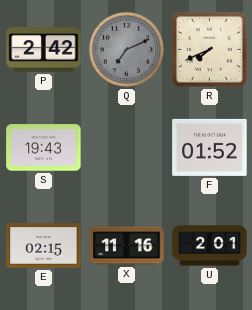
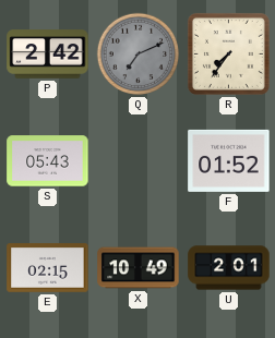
R: 7:41 -> 7:36
S: 19:43 -> 05:43
X: 11:16 -> 10:49
